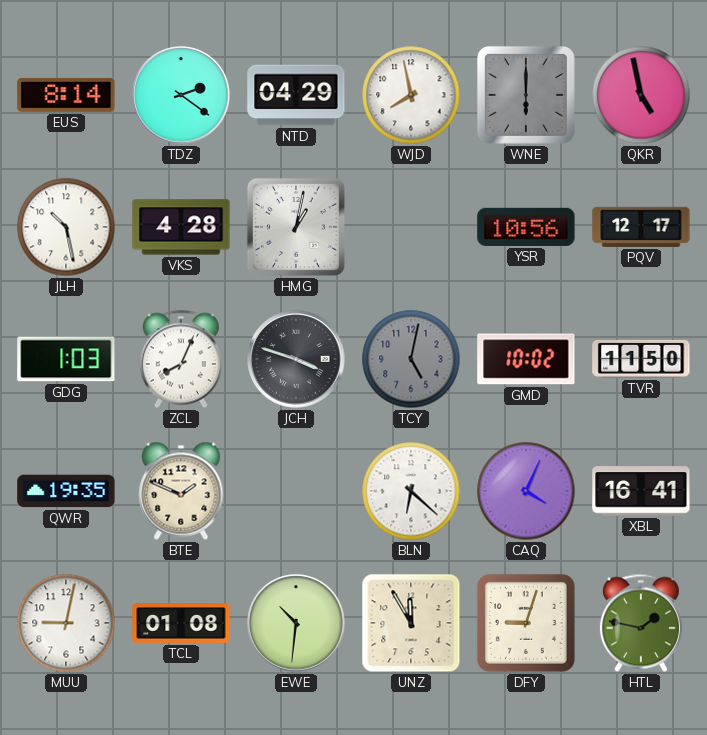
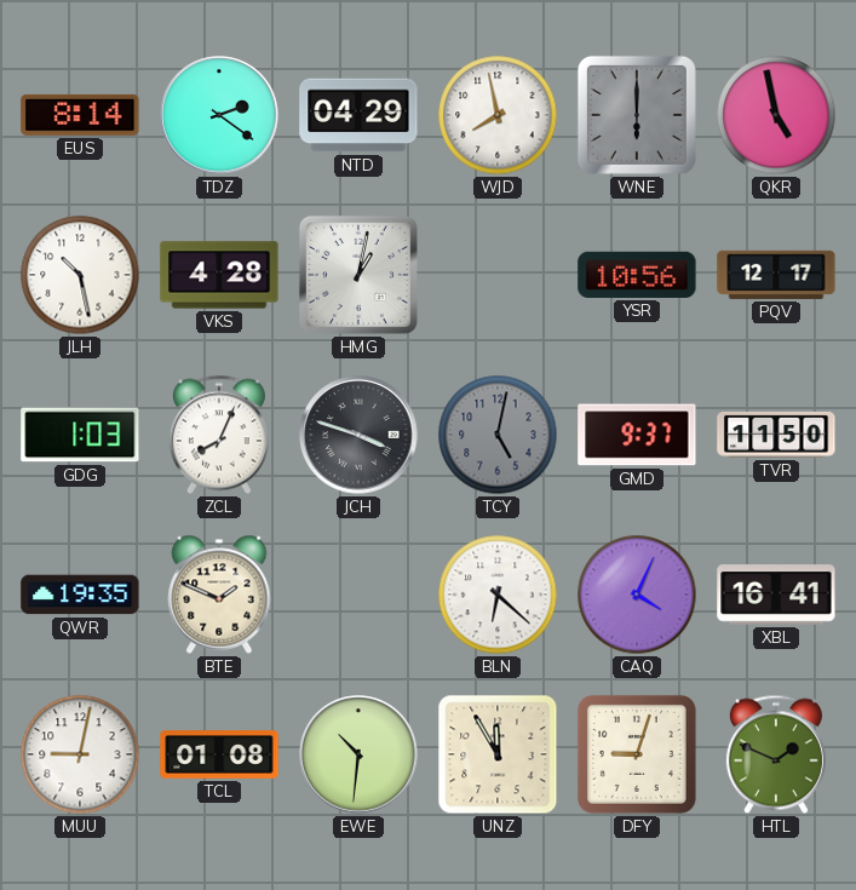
GMD: 10:02 -> 9:37
HTL: 1:47 -> 1:49
